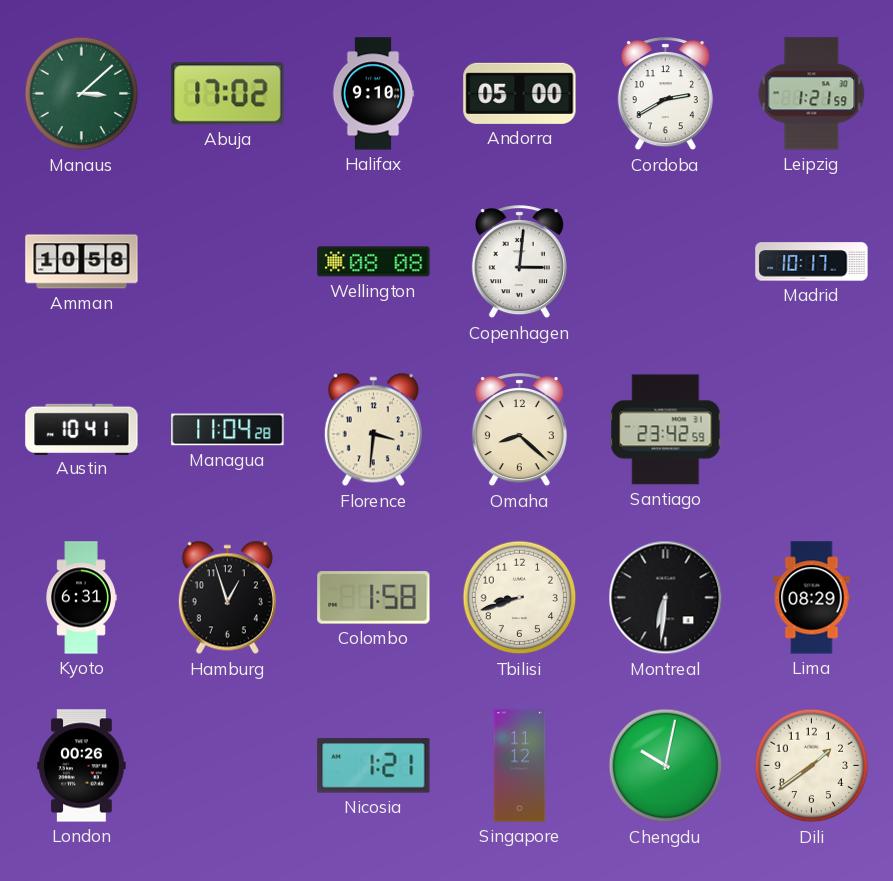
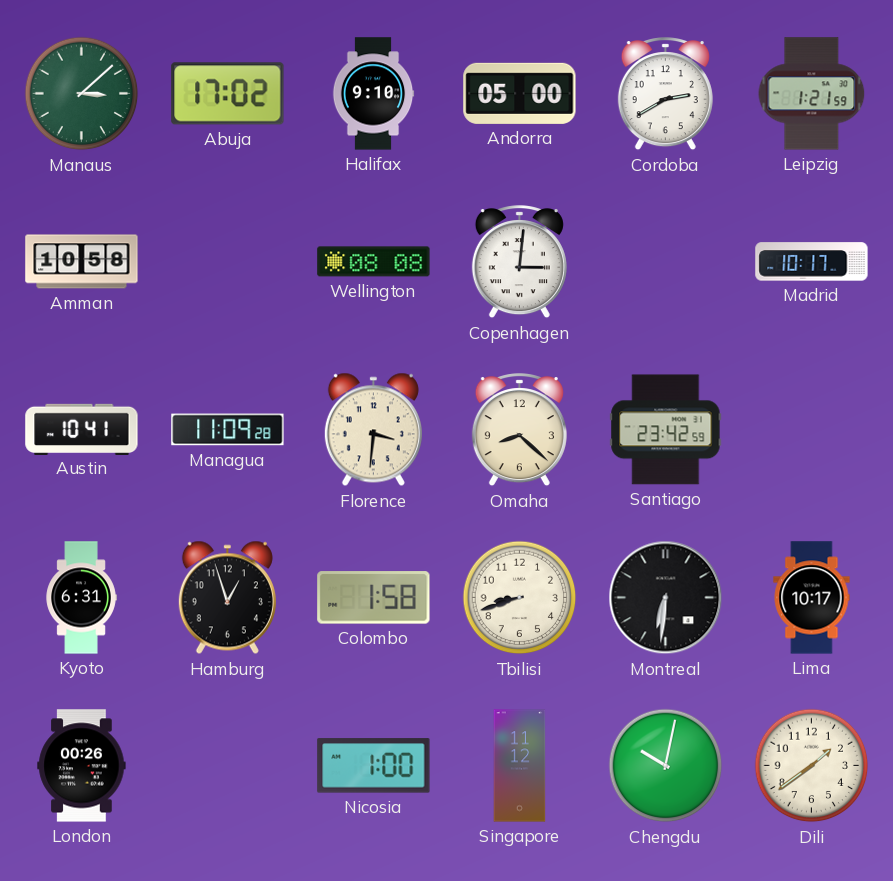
Managua: 11:04 -> 11:09
Lima: 08:29 -> 10:17
Nicosia: 1:21 -> 1:00
